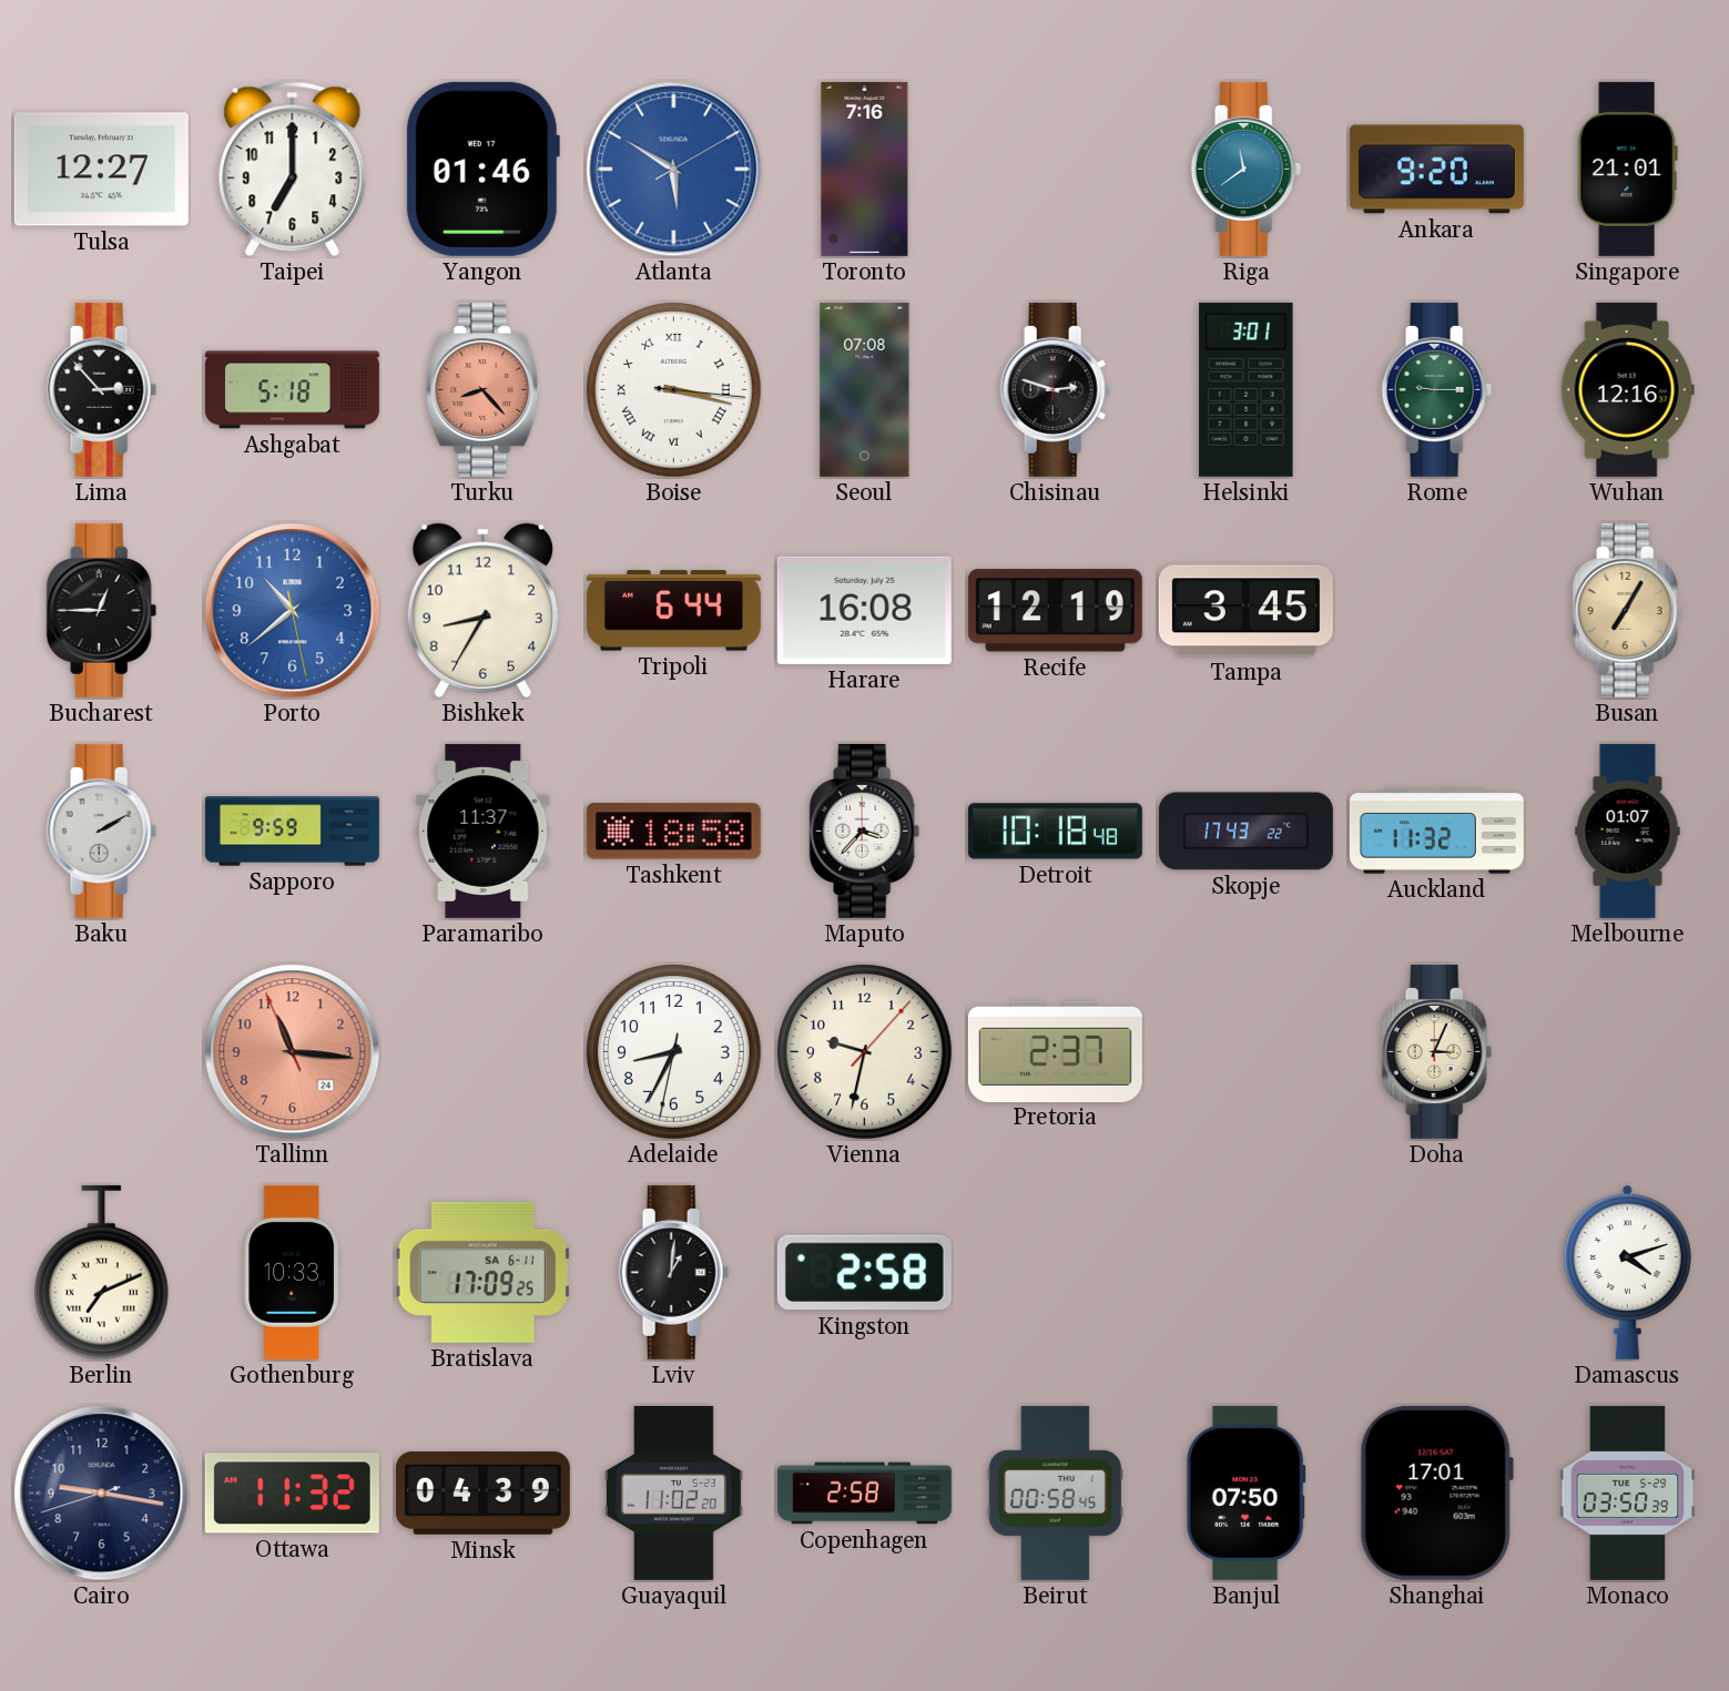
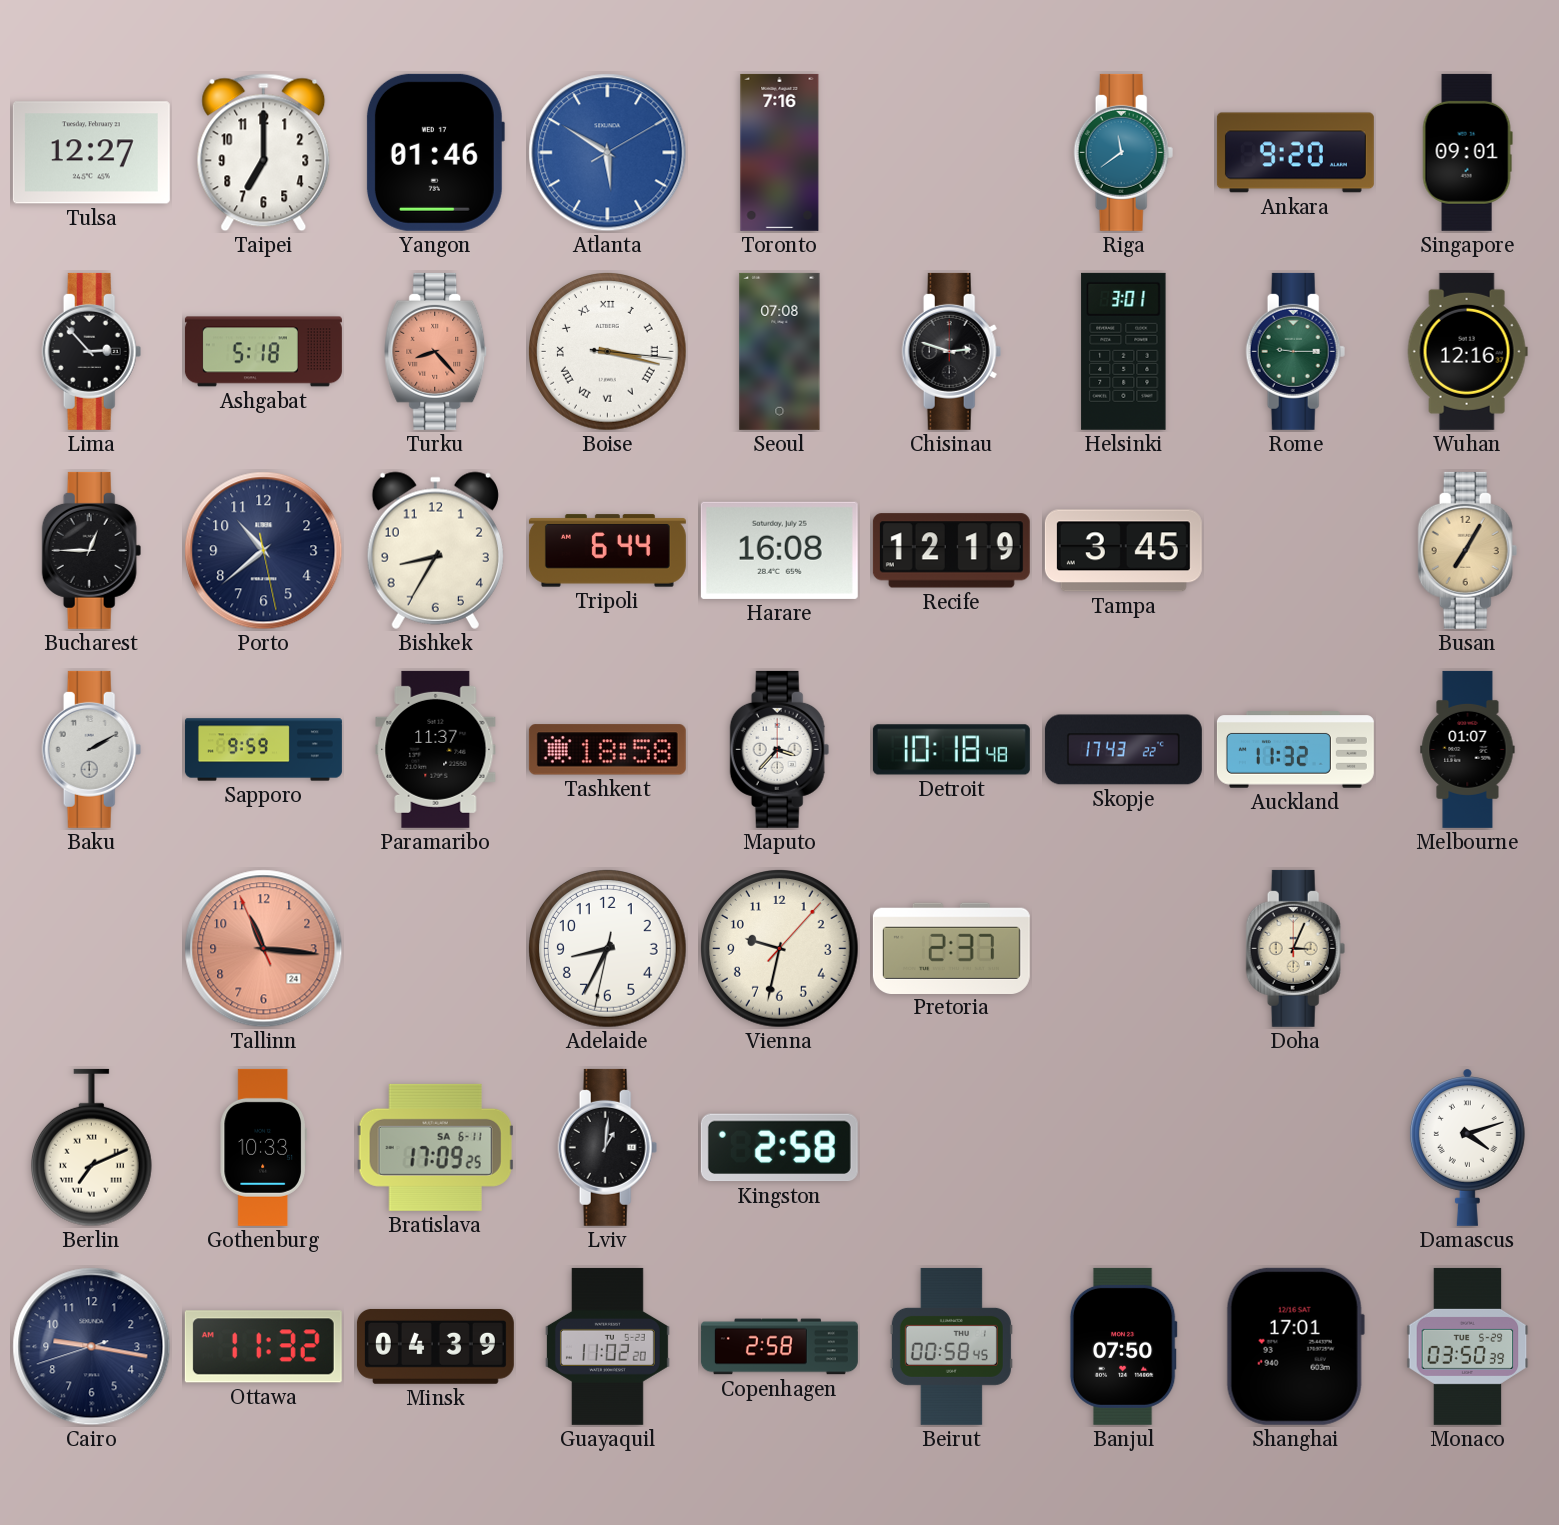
Singapore: 21:01 -> 09:01
Porto dial: blue -> navy
